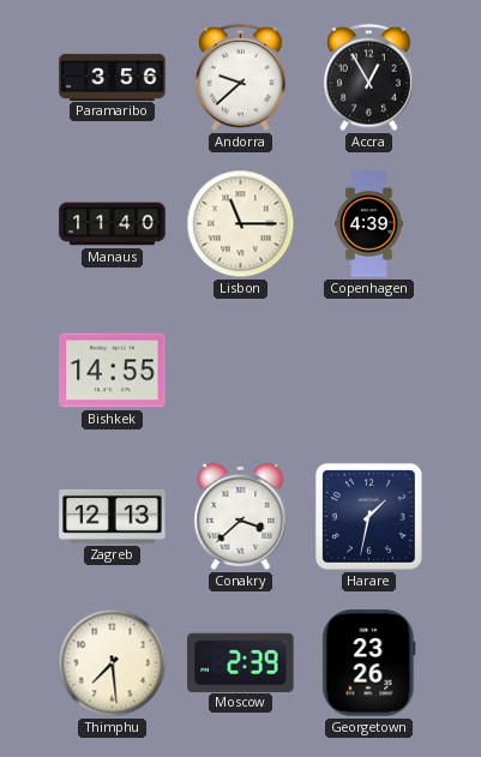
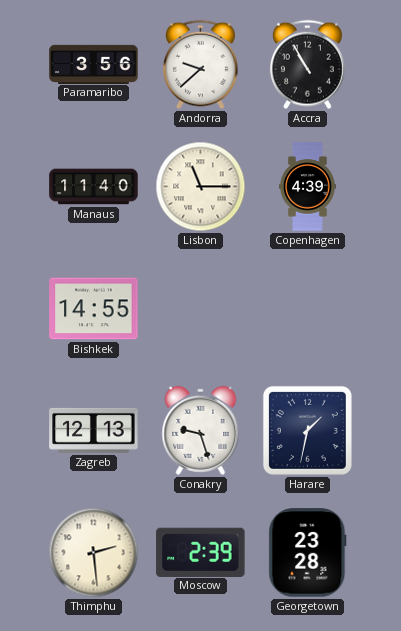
Accra: 12:55 -> 10:55
Conakry: 3:38 -> 9:27
Thimphu: 7:29 -> 2:29
Georgetown: 23:26 -> 23:28
